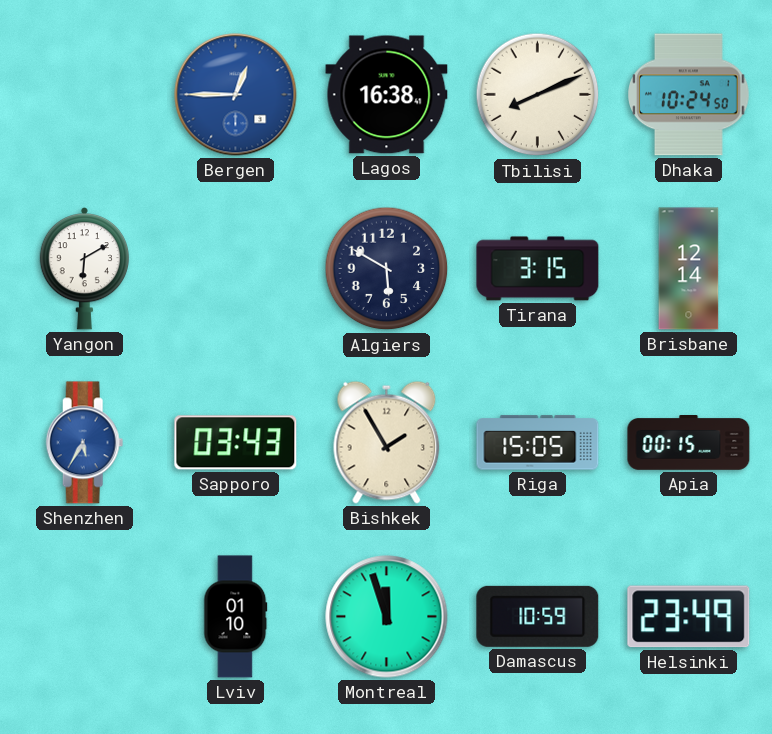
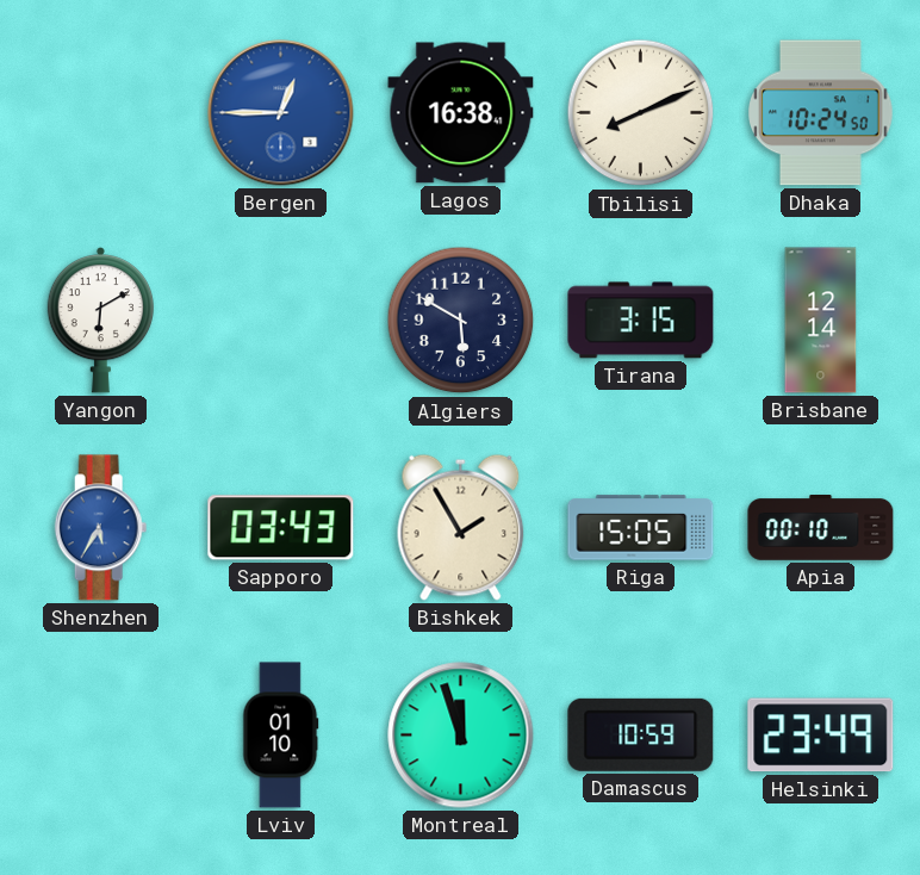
Apia: 00:15 -> 00:10
